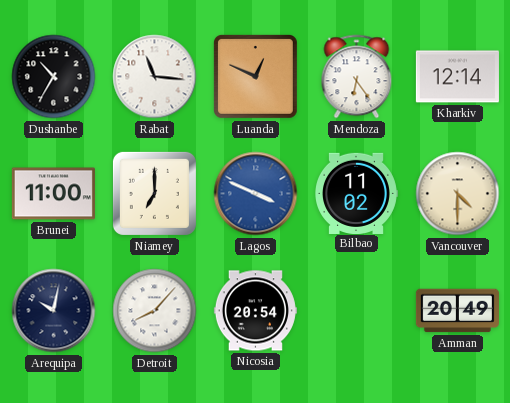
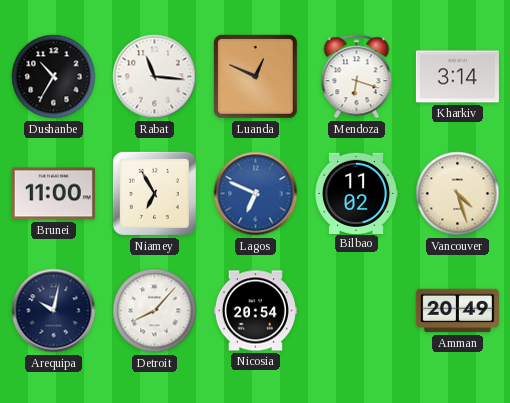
Mendoza: 6:24 -> 6:18
Kharkiv: 12:14 -> 3:14
Niamey: 7:00 -> 6:55
Lagos: 3:49 -> 6:49
Vancouver: 4:30 -> 4:27
